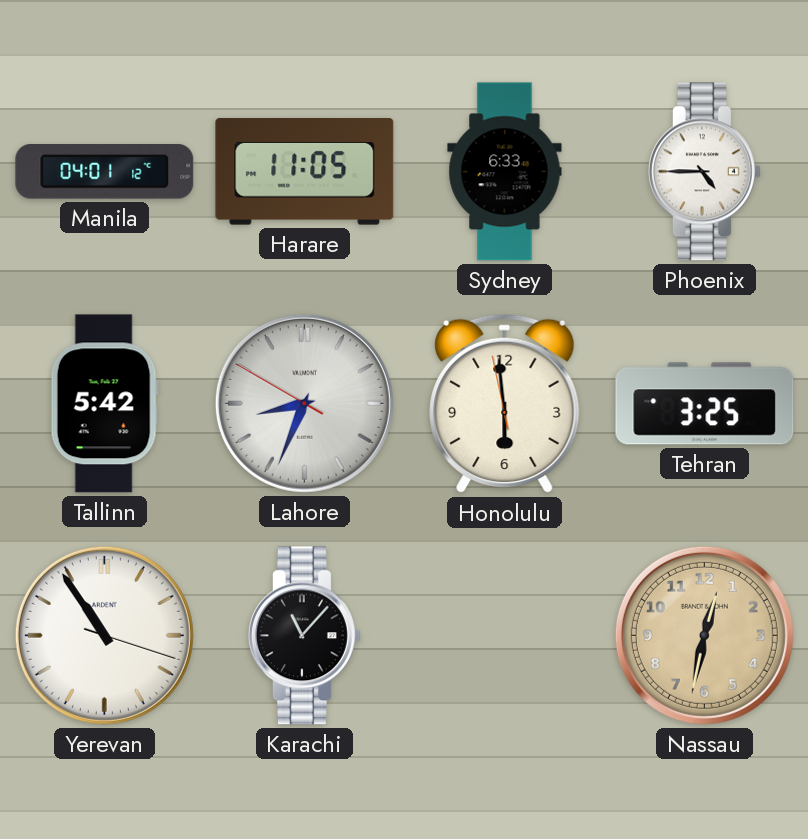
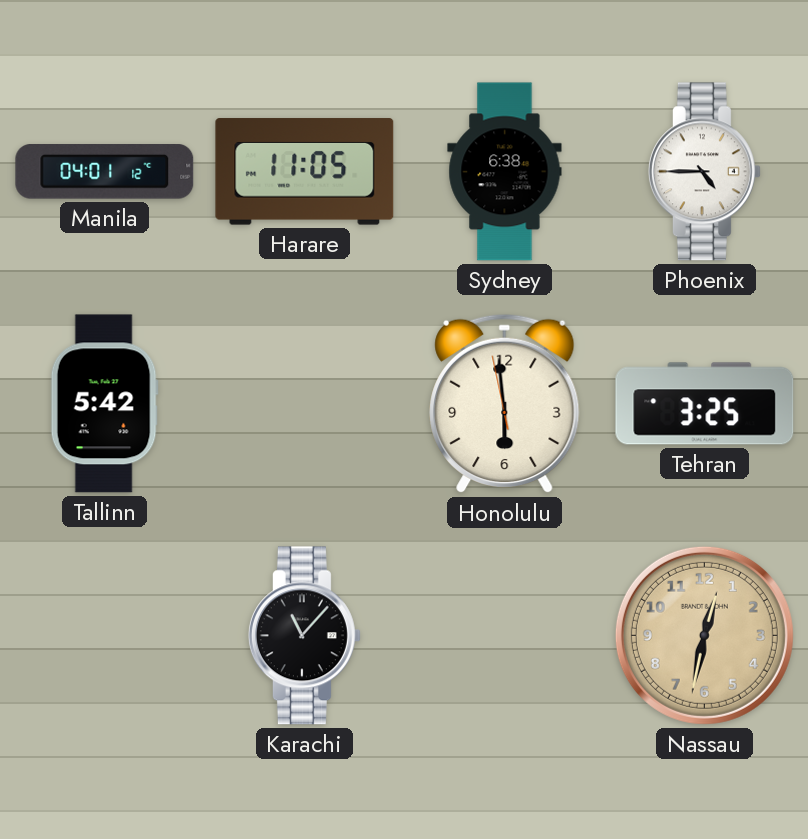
Sydney: 6:33 -> 6:38
Lahore: 8:33 -> none
Yerevan: 10:54 -> none
